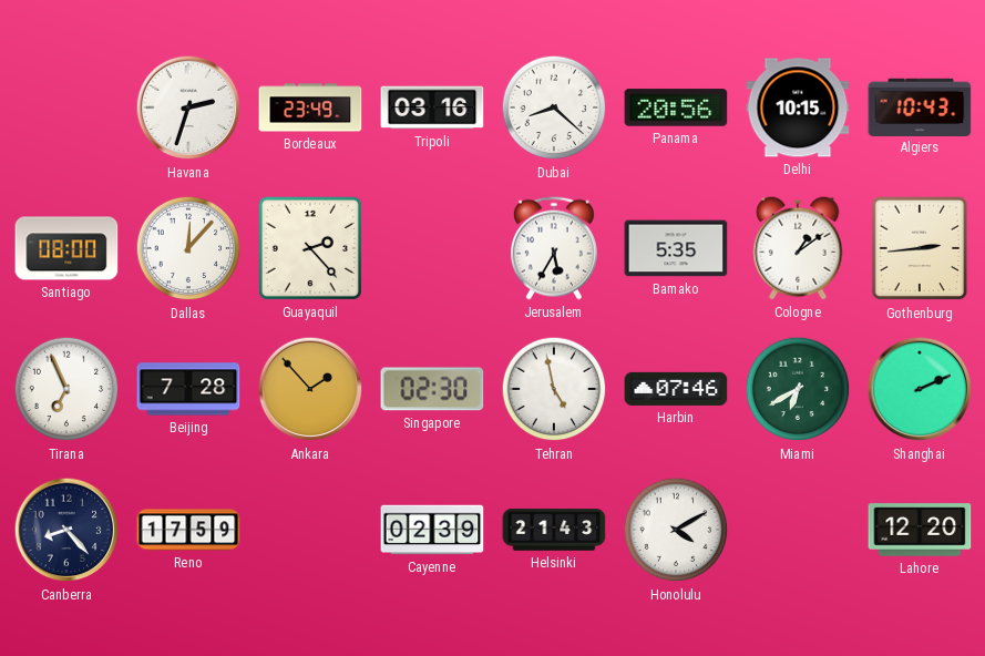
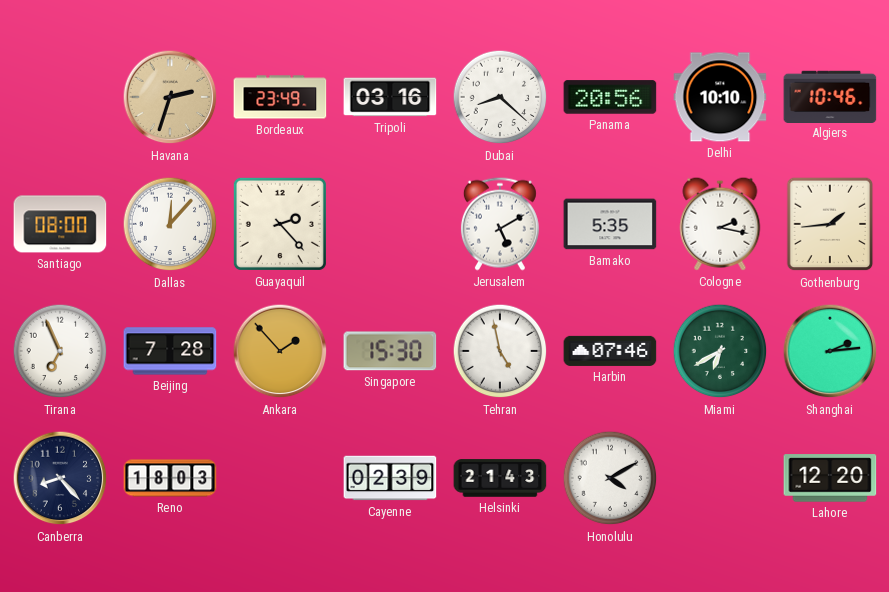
Havana dial: white -> champagne
Delhi: 10:15 -> 10:10
Algiers: 10:43 -> 10:46
Jerusalem: 5:35 -> 5:10
Cologne: 1:09 -> 2:17
Gothenburg: 2:44 -> 1:44
Singapore: 02:30 -> 15:30
Shanghai: 2:11 -> 2:14
Reno: 17:59 -> 18:03
